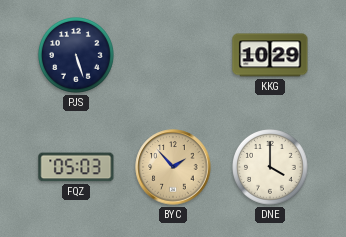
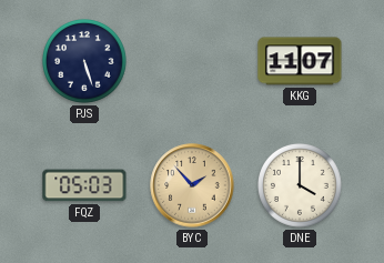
KKG: 10:29 -> 11:07
